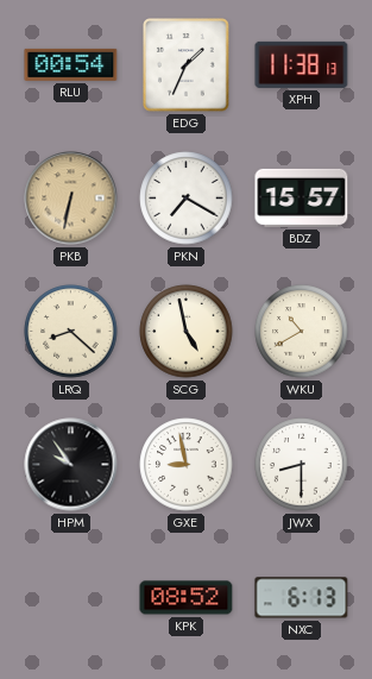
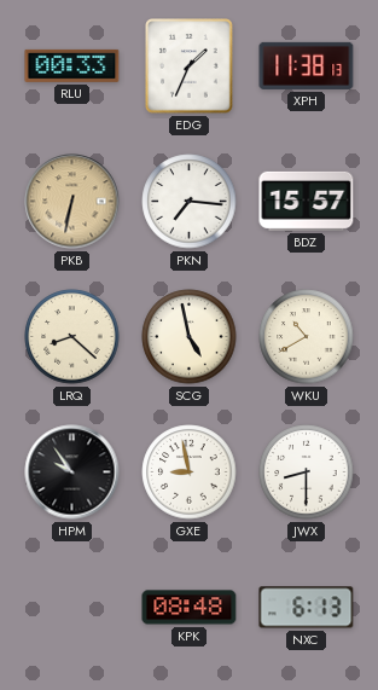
RLU: 00:54 -> 00:33
PKN: 7:20 -> 7:16
KPK: 08:52 -> 08:48
